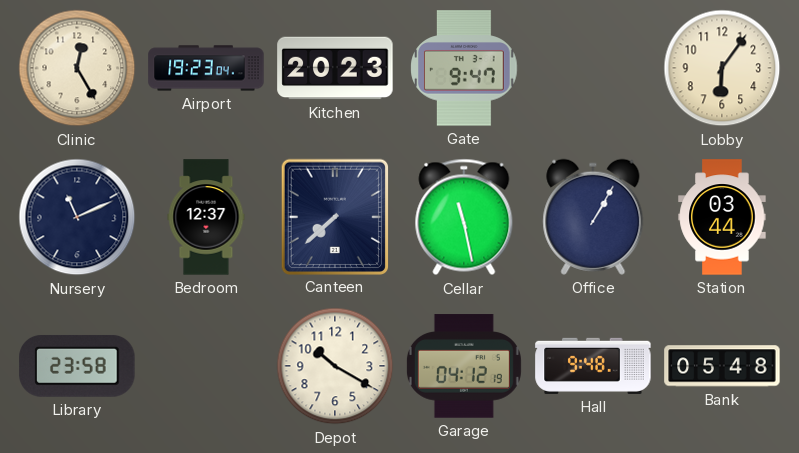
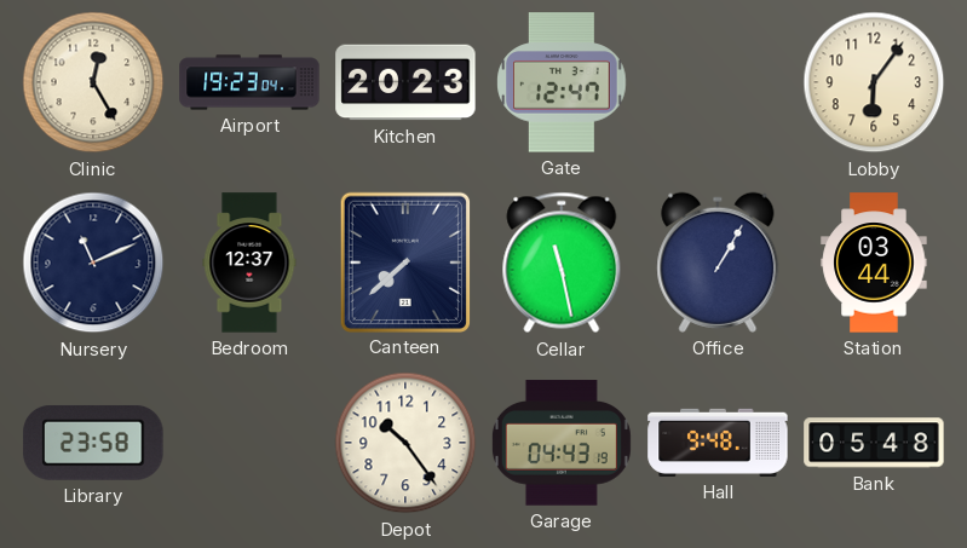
Gate: 9:47 -> 12:47
Depot: 10:20 -> 10:24
Garage: 04:12 -> 04:43
